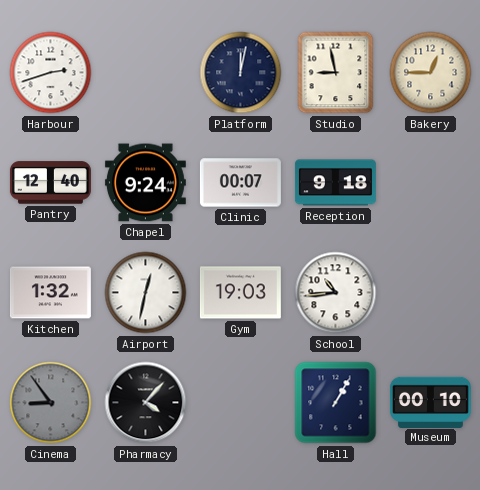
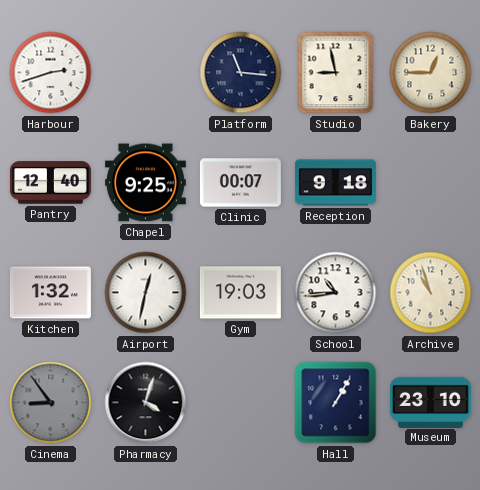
Platform: 12:02 -> 11:16
Chapel: 9:24 -> 9:25
Archive: none -> 10:57
Pharmacy: 4:07 -> 4:03
Museum: 00:10 -> 23:10
